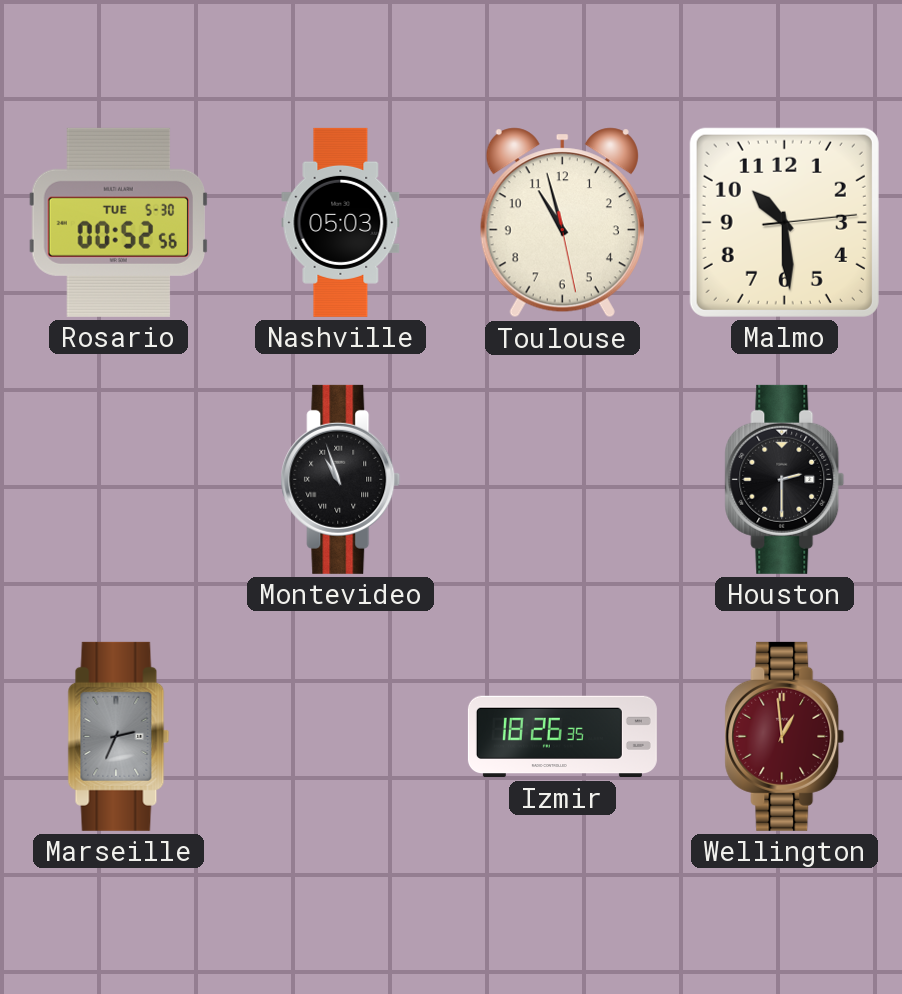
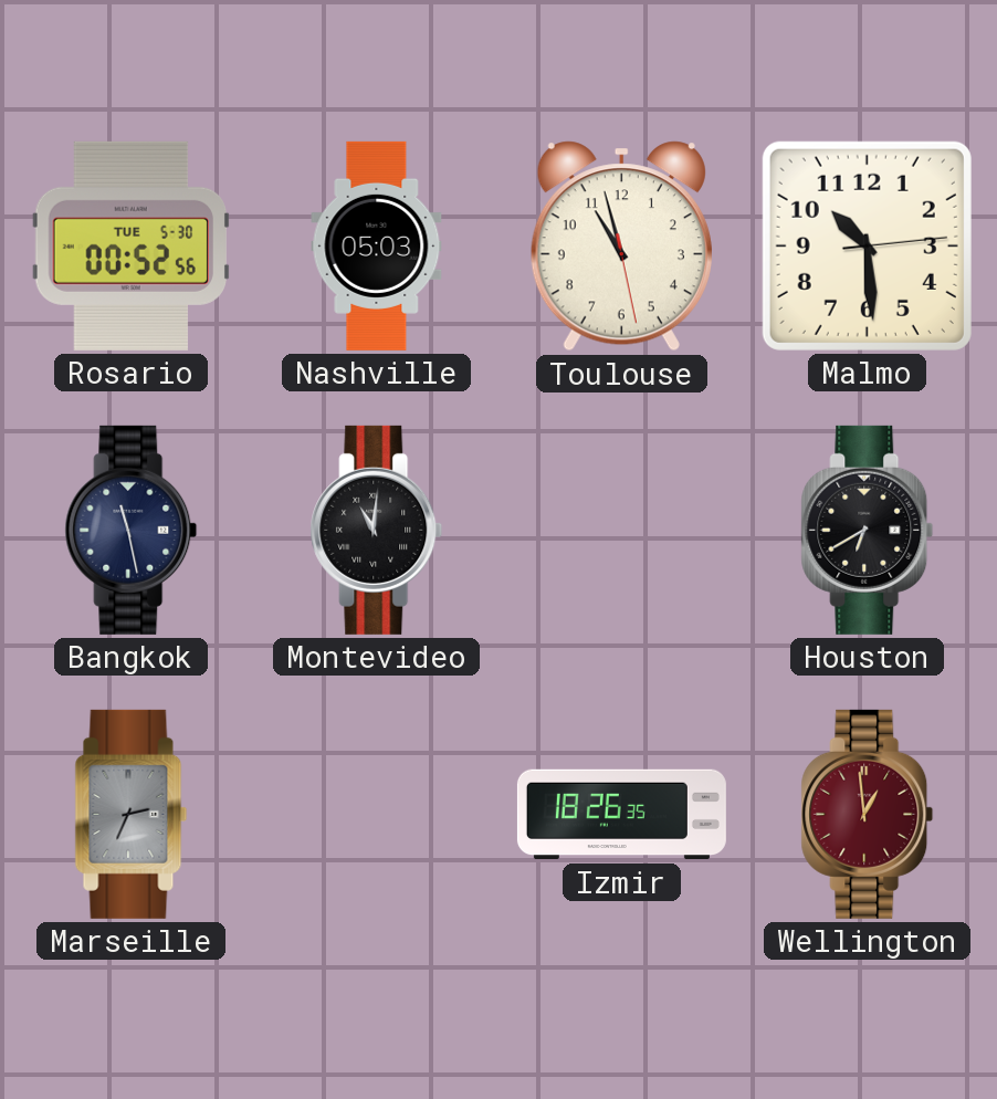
Bangkok: none -> 11:28
Montevideo: 10:57 -> 11:01
Houston: 2:30 -> 6:40
